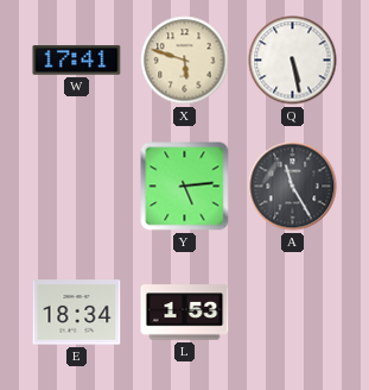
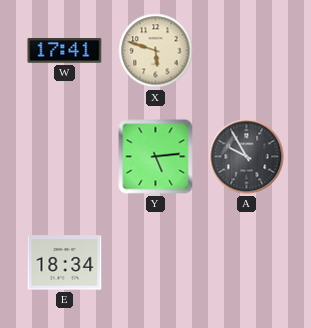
Q: 5:28 -> none
A: 11:25 -> 9:55
L: 1:53 -> none
